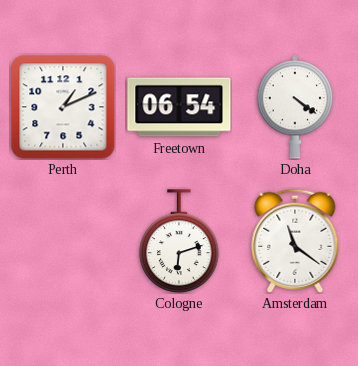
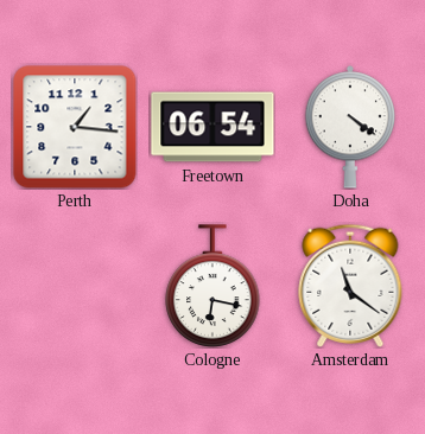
Perth: 1:11 -> 1:16
Cologne: 6:12 -> 6:17
